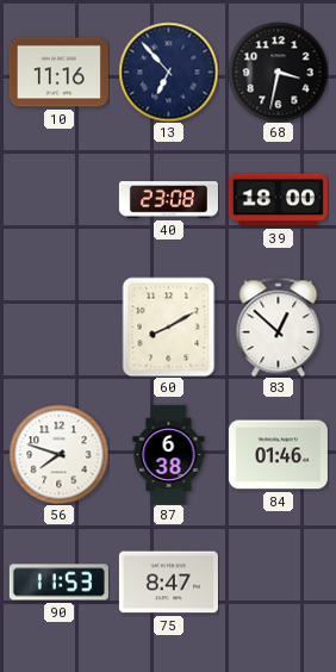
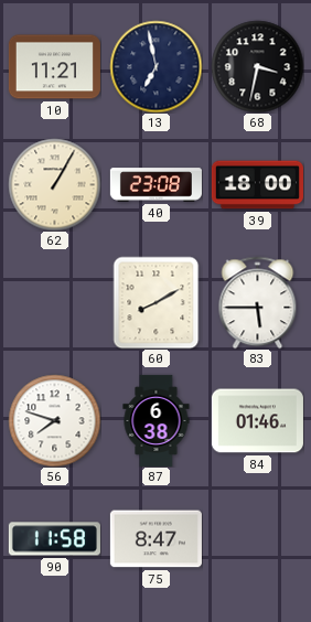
10: 11:16 -> 11:21
13: 6:53 -> 6:58
62: none -> 1:05
83: 12:52 -> 5:45
90: 11:53 -> 11:58
